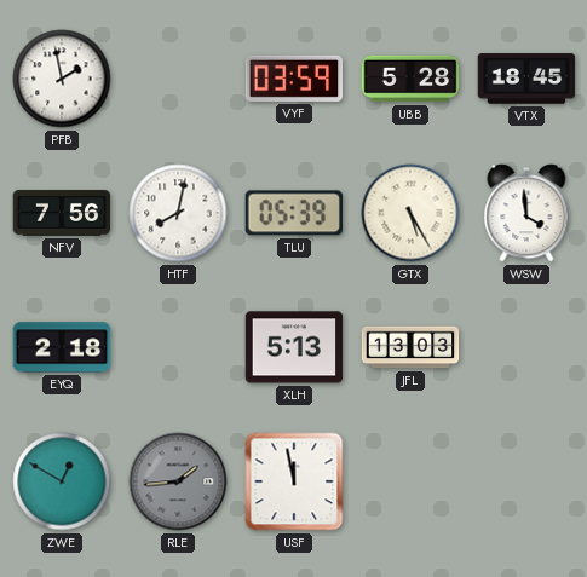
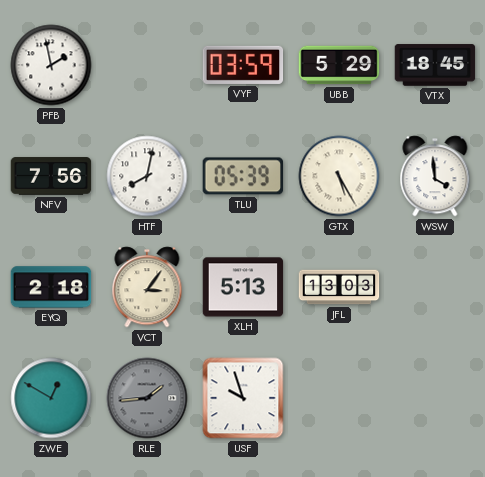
UBB: 5:28 -> 5:29
VCT: none -> 3:06
USF: 11:58 -> 9:57
